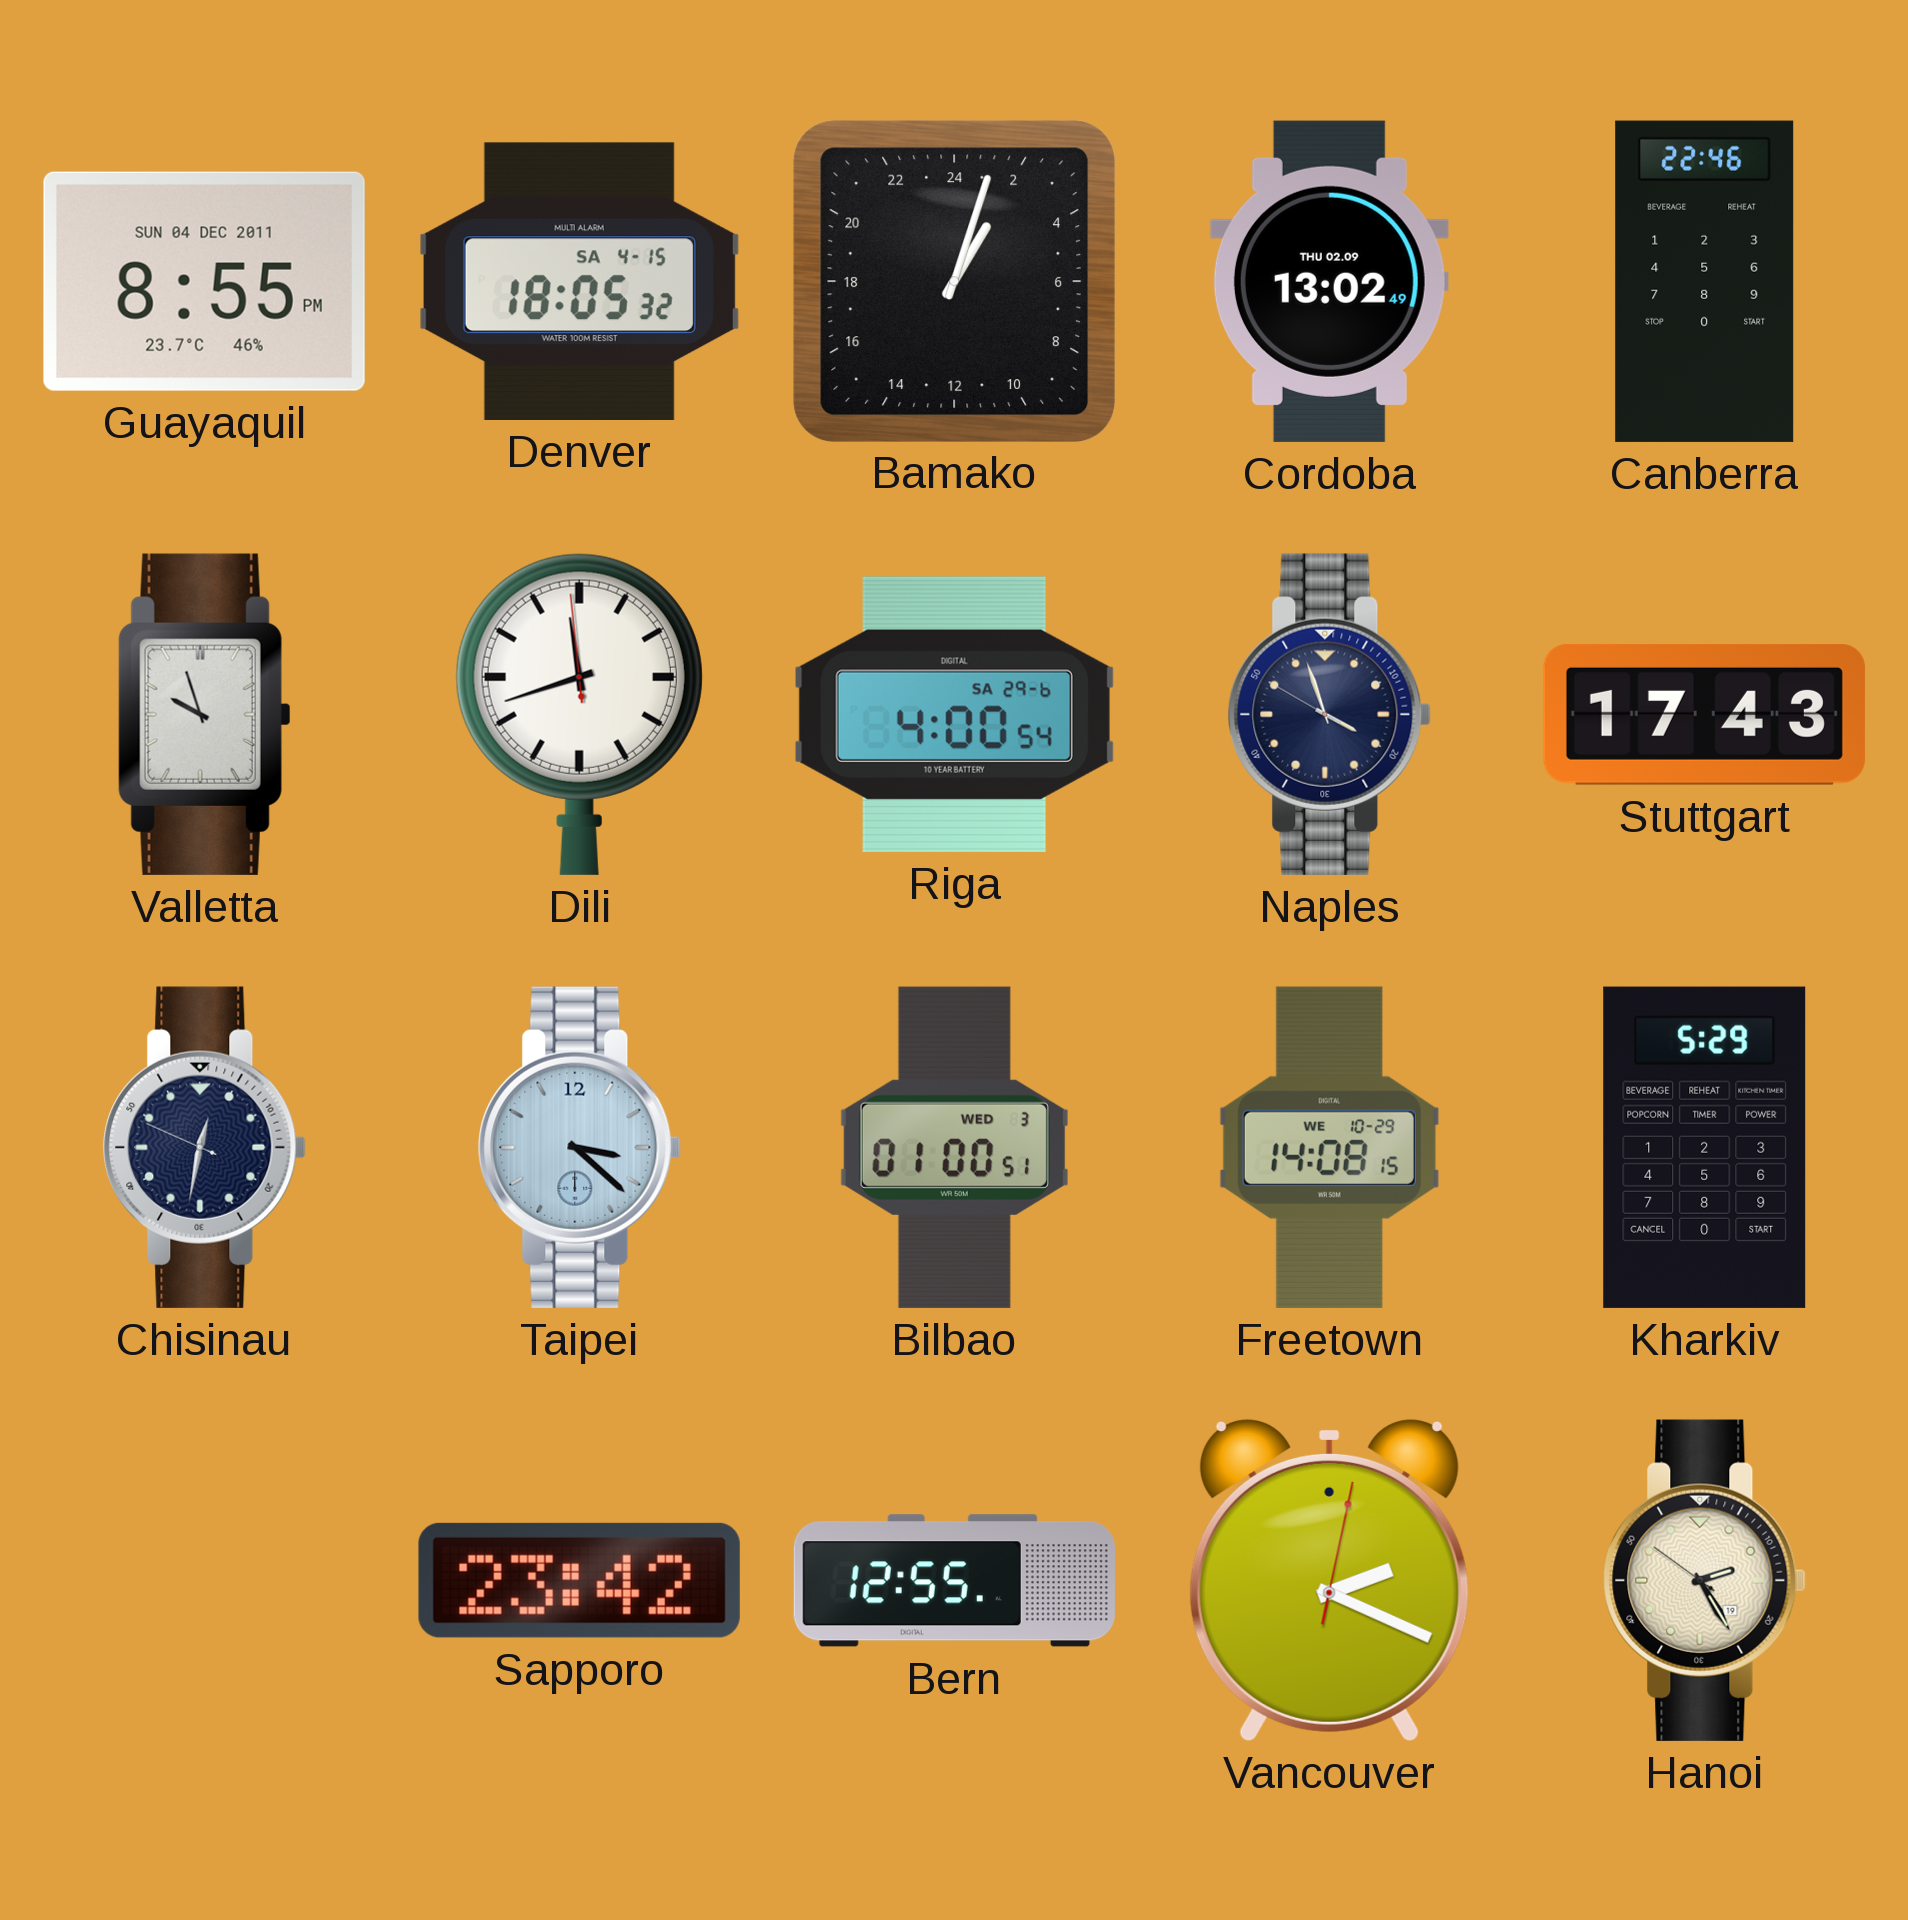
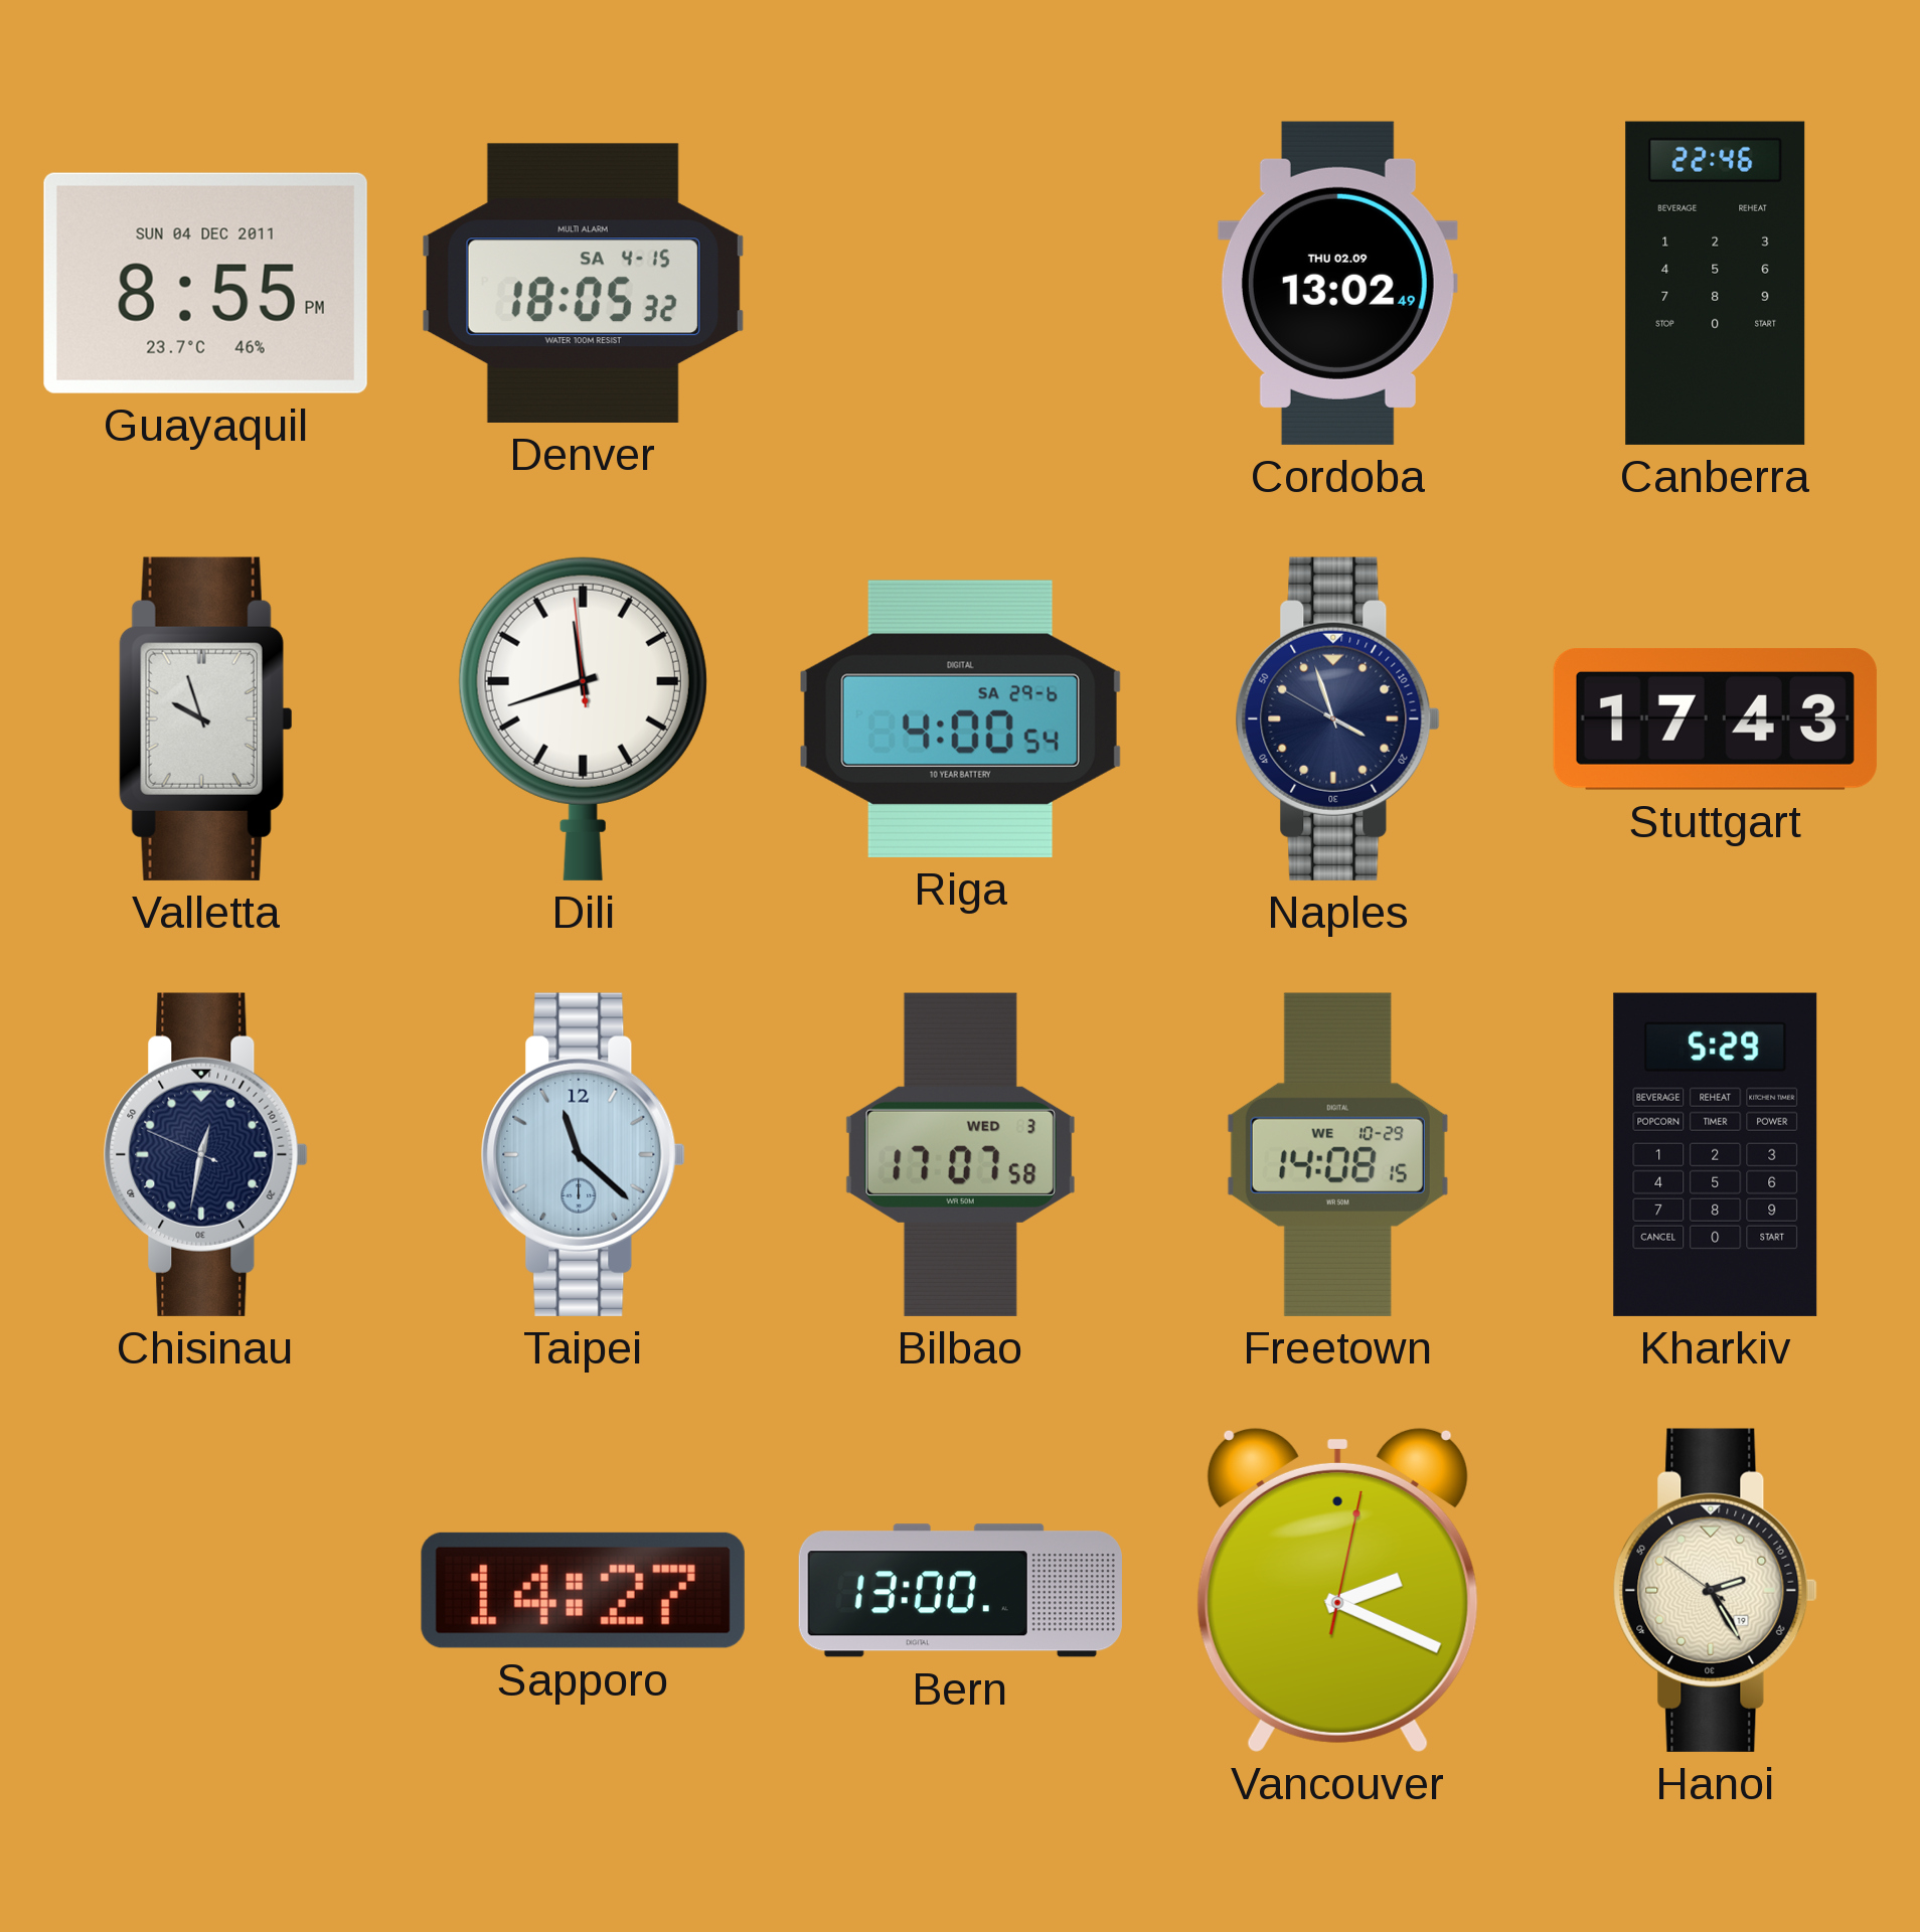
Bamako: 2:03 -> none
Taipei: 3:22 -> 11:22
Bilbao: 01:00 -> 17:07
Sapporo: 23:42 -> 14:27
Bern: 12:55 -> 13:00
